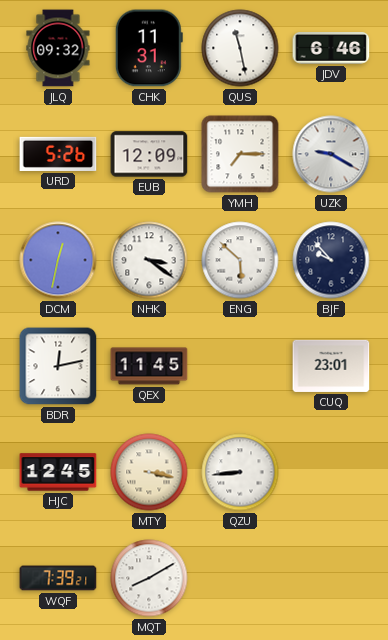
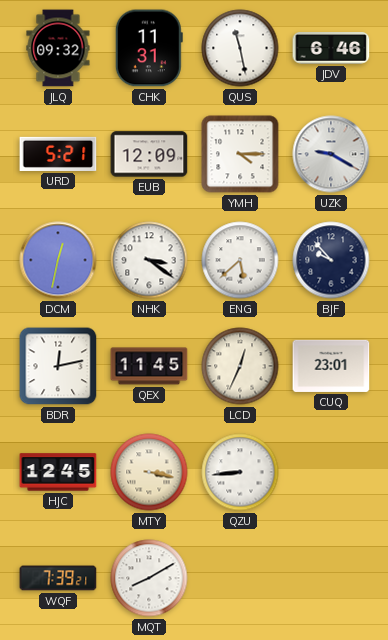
URD: 5:26 -> 5:21
YMH: 7:15 -> 4:15
ENG: 5:52 -> 5:38
LCD: none -> 12:34
